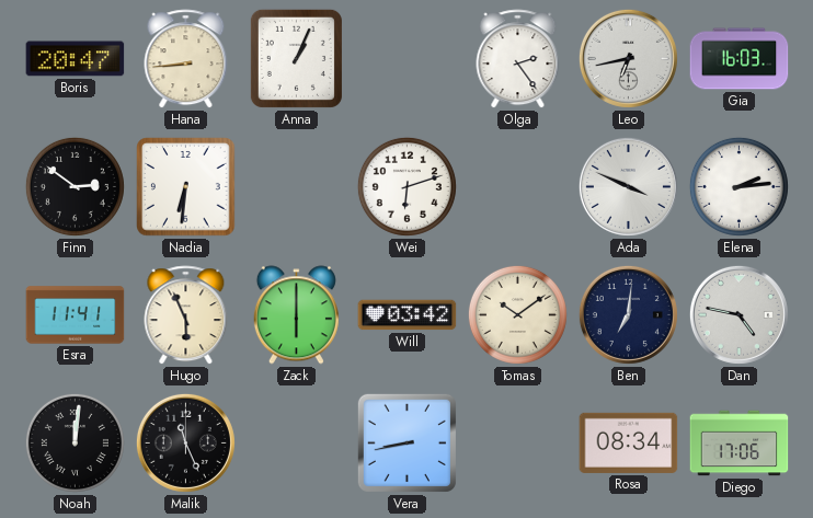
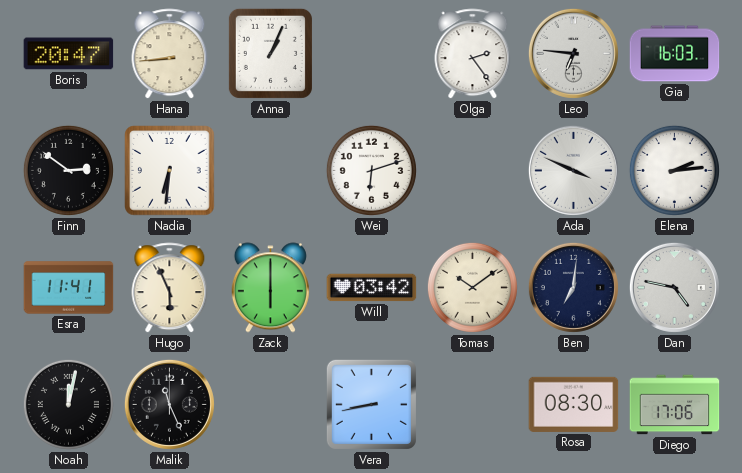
Leo: 6:43 -> 6:46
Noah: 12:01 -> 12:02
Rosa: 08:34 -> 08:30
